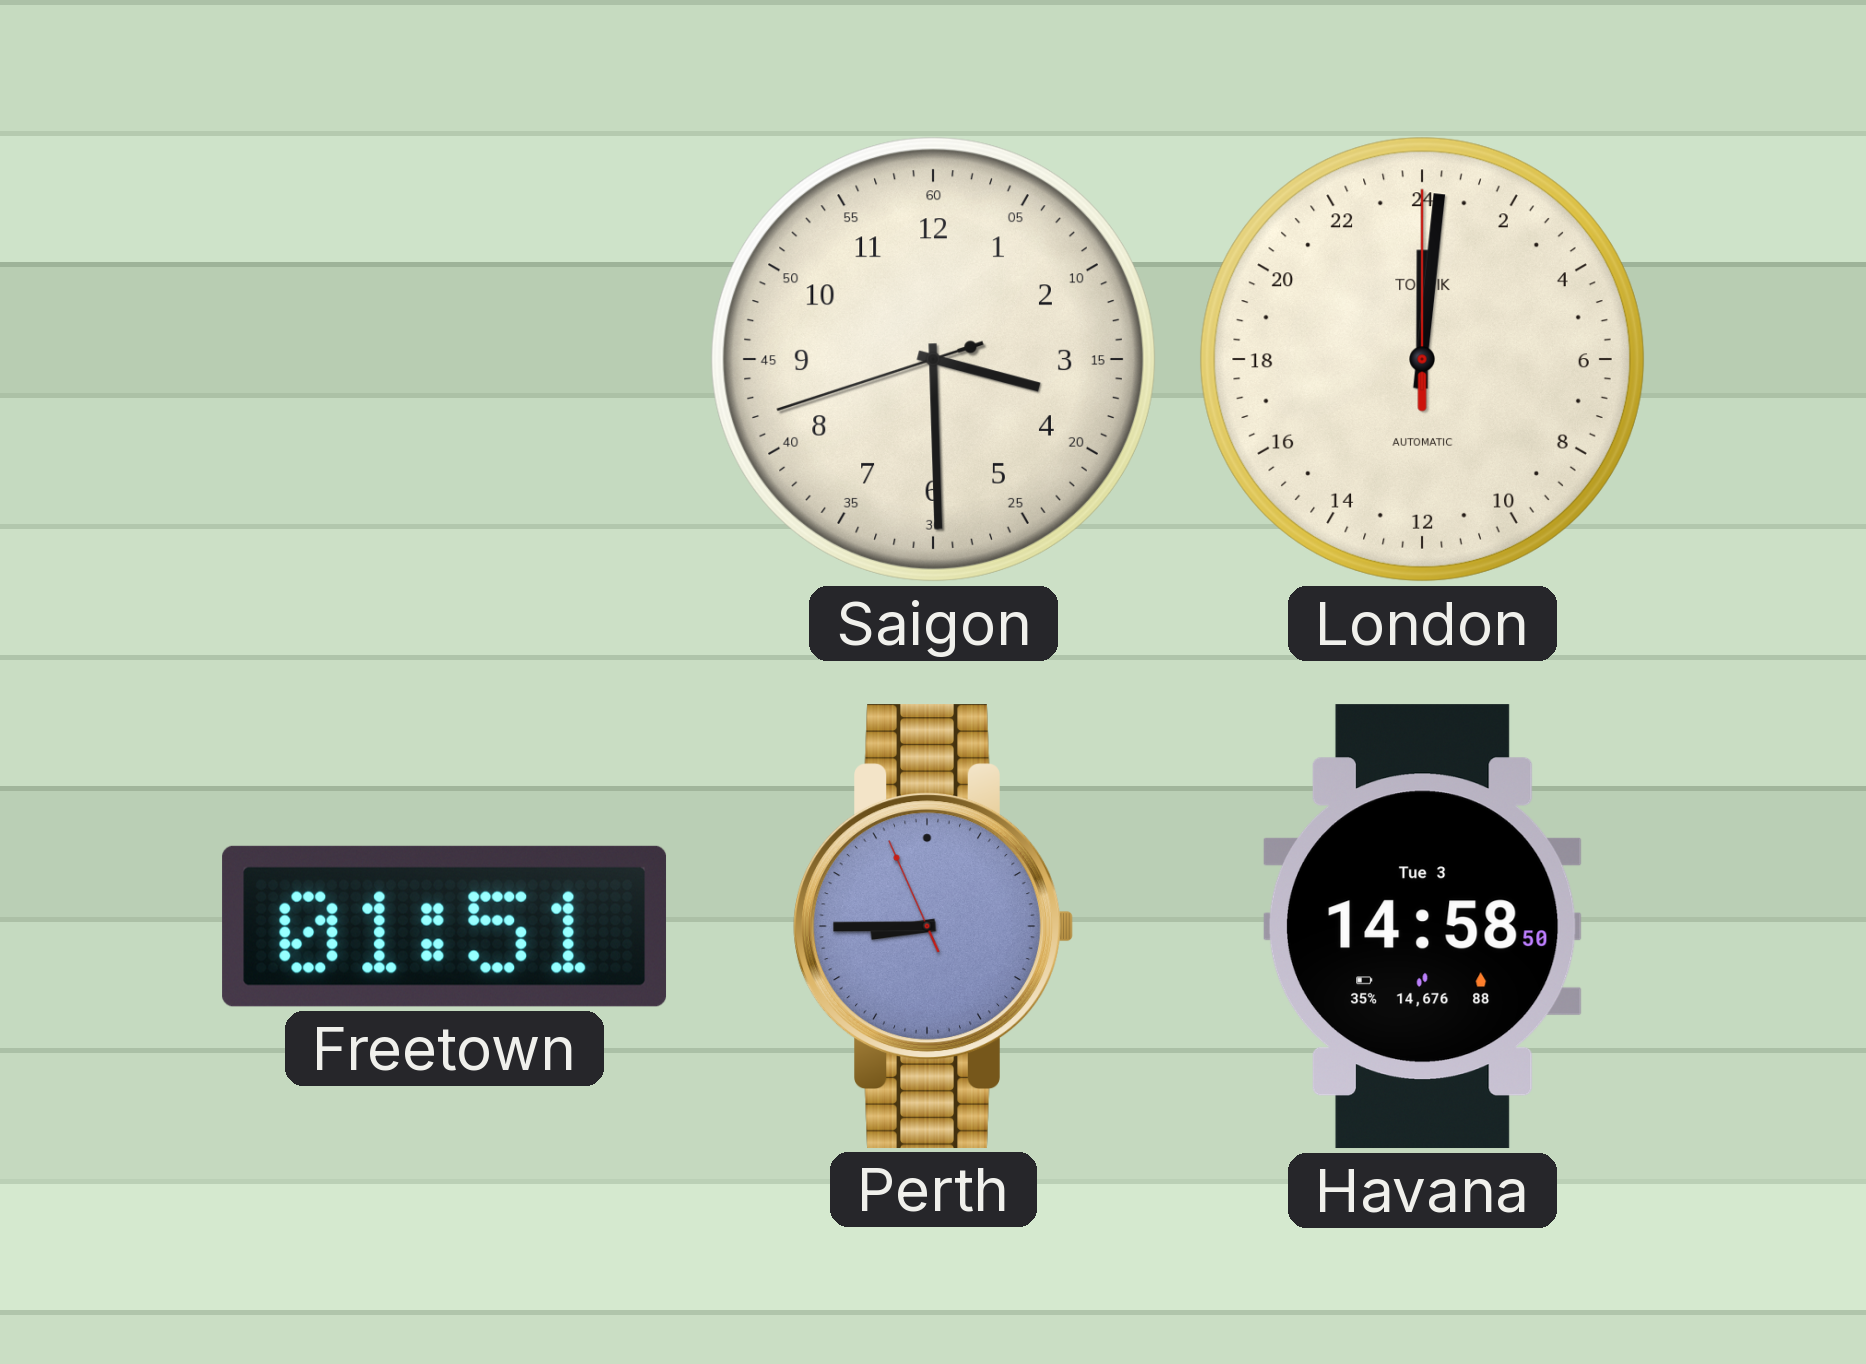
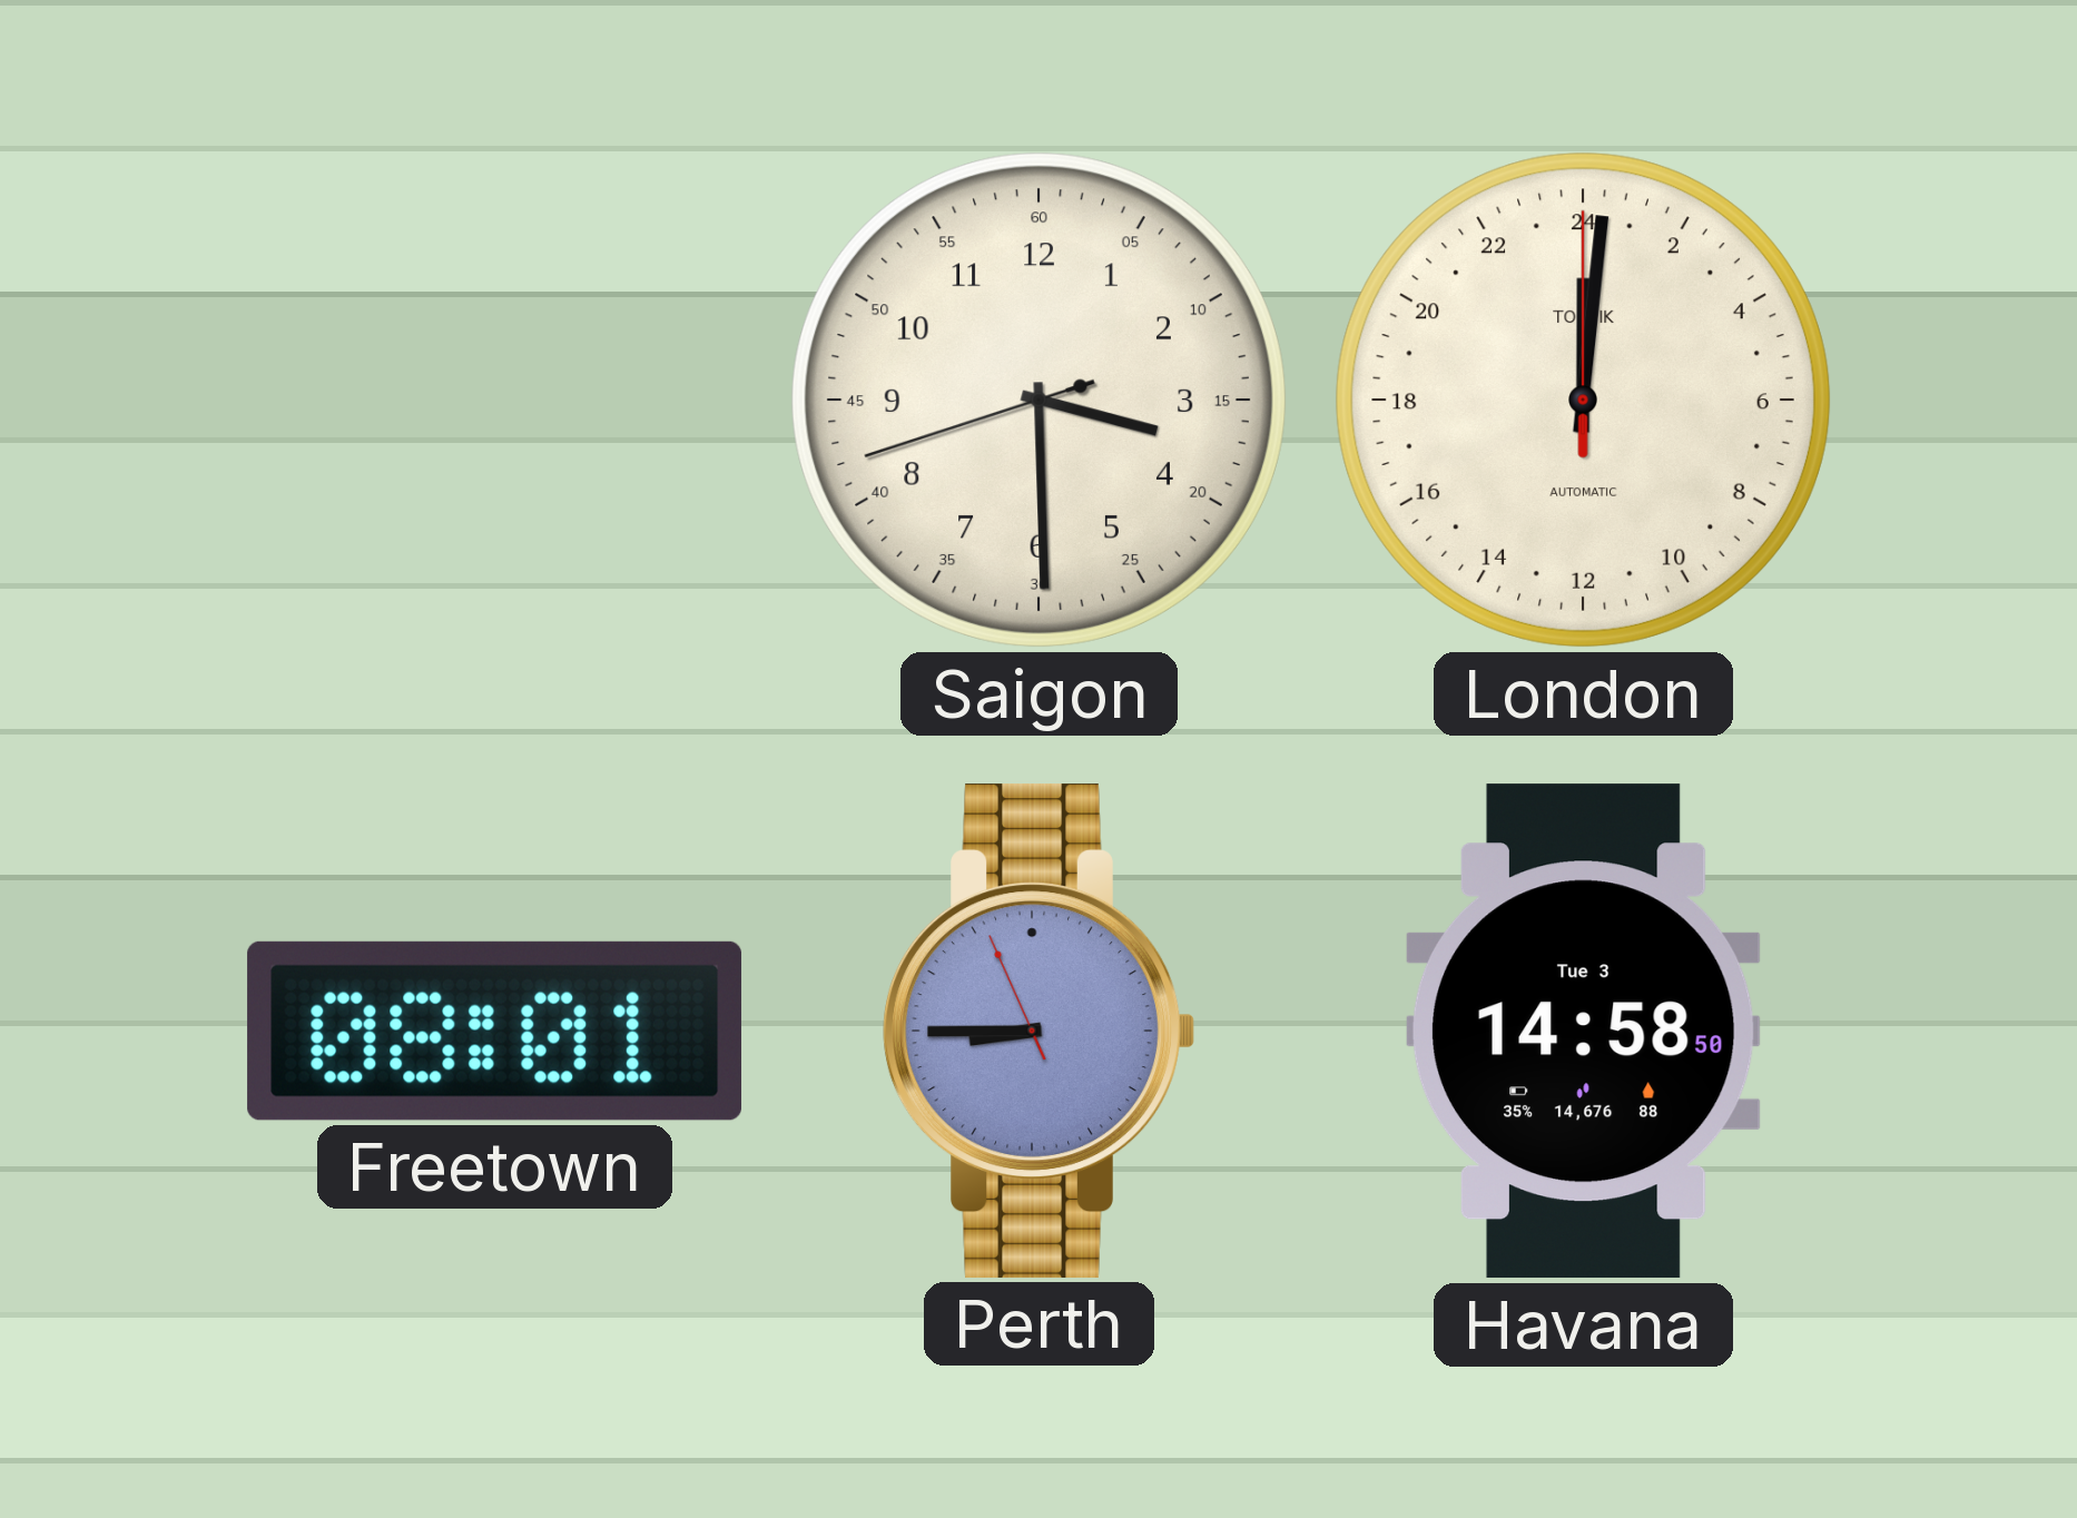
Freetown: 01:51 -> 08:01
